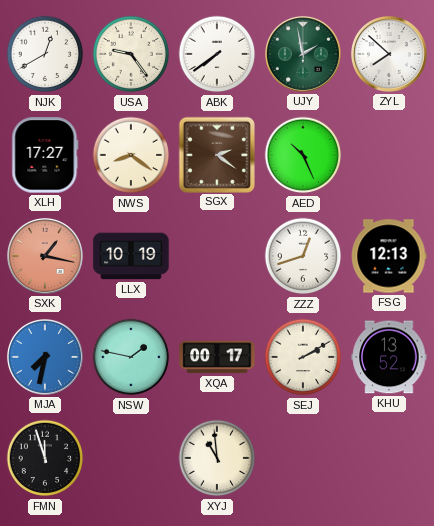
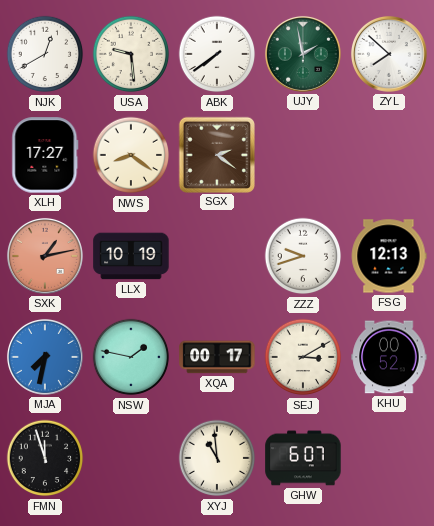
USA: 9:24 -> 9:29
AED: 10:26 -> none
SXK: 1:17 -> 1:13
ZZZ: 12:42 -> 9:42
SEJ: 2:10 -> 3:10
KHU: 13:52 -> 00:52
GHW: none -> 6:07
